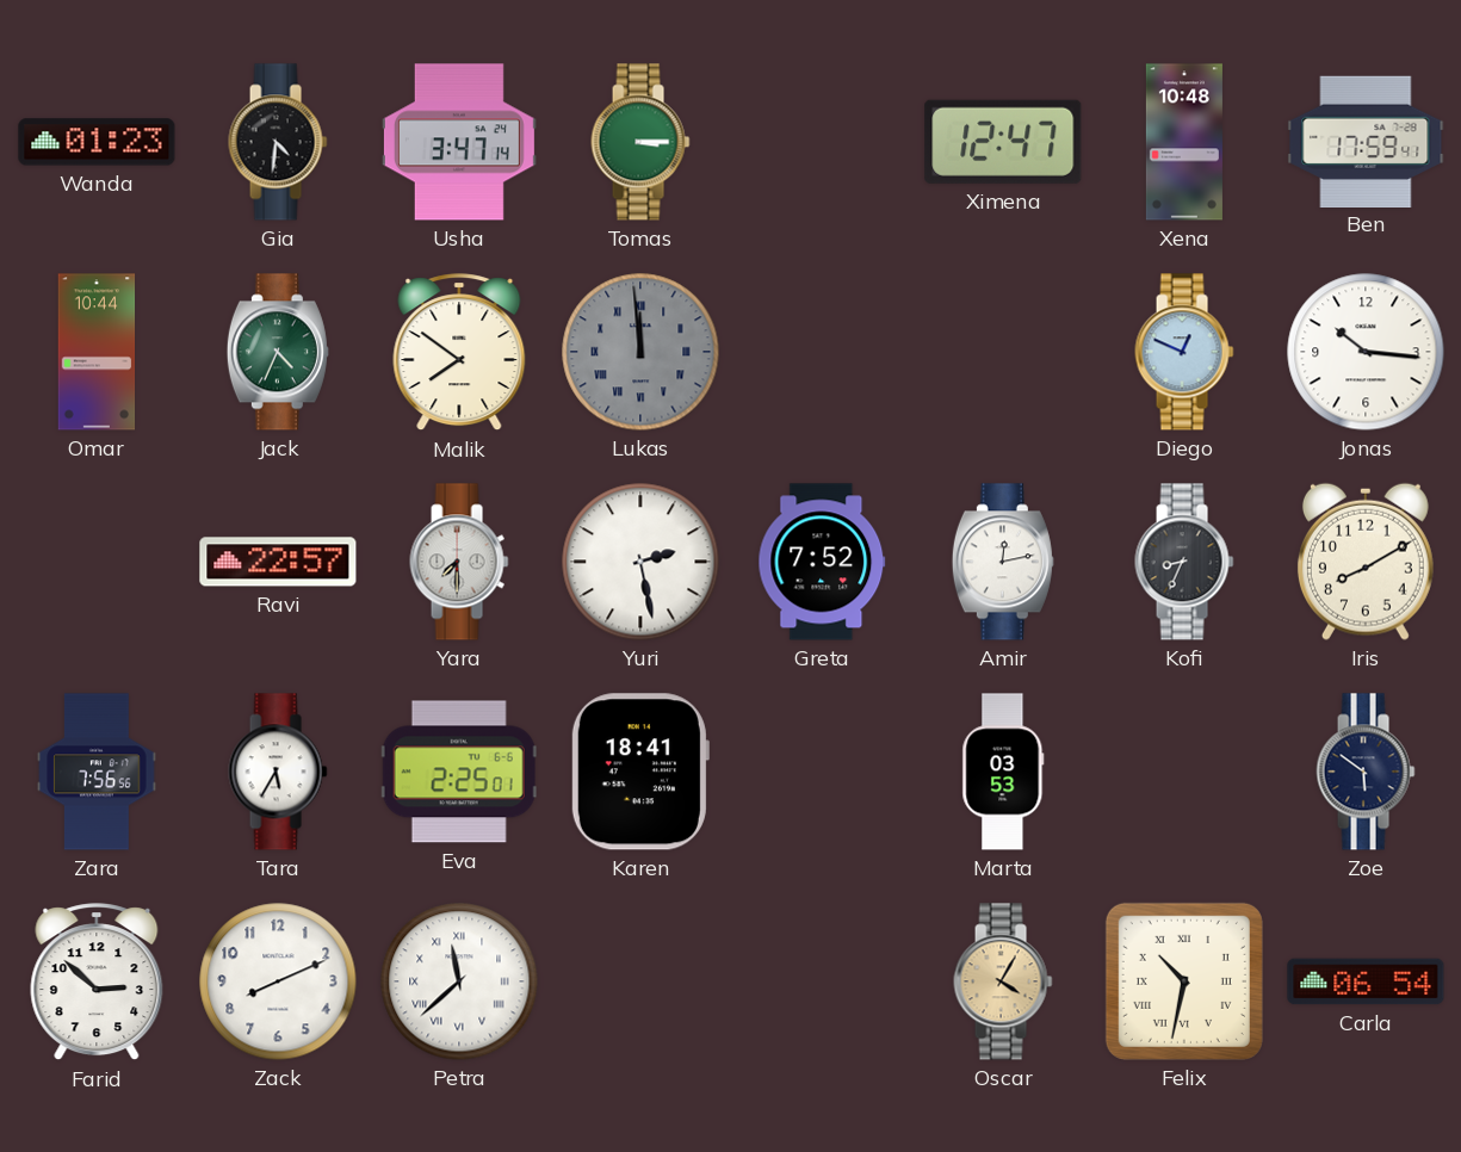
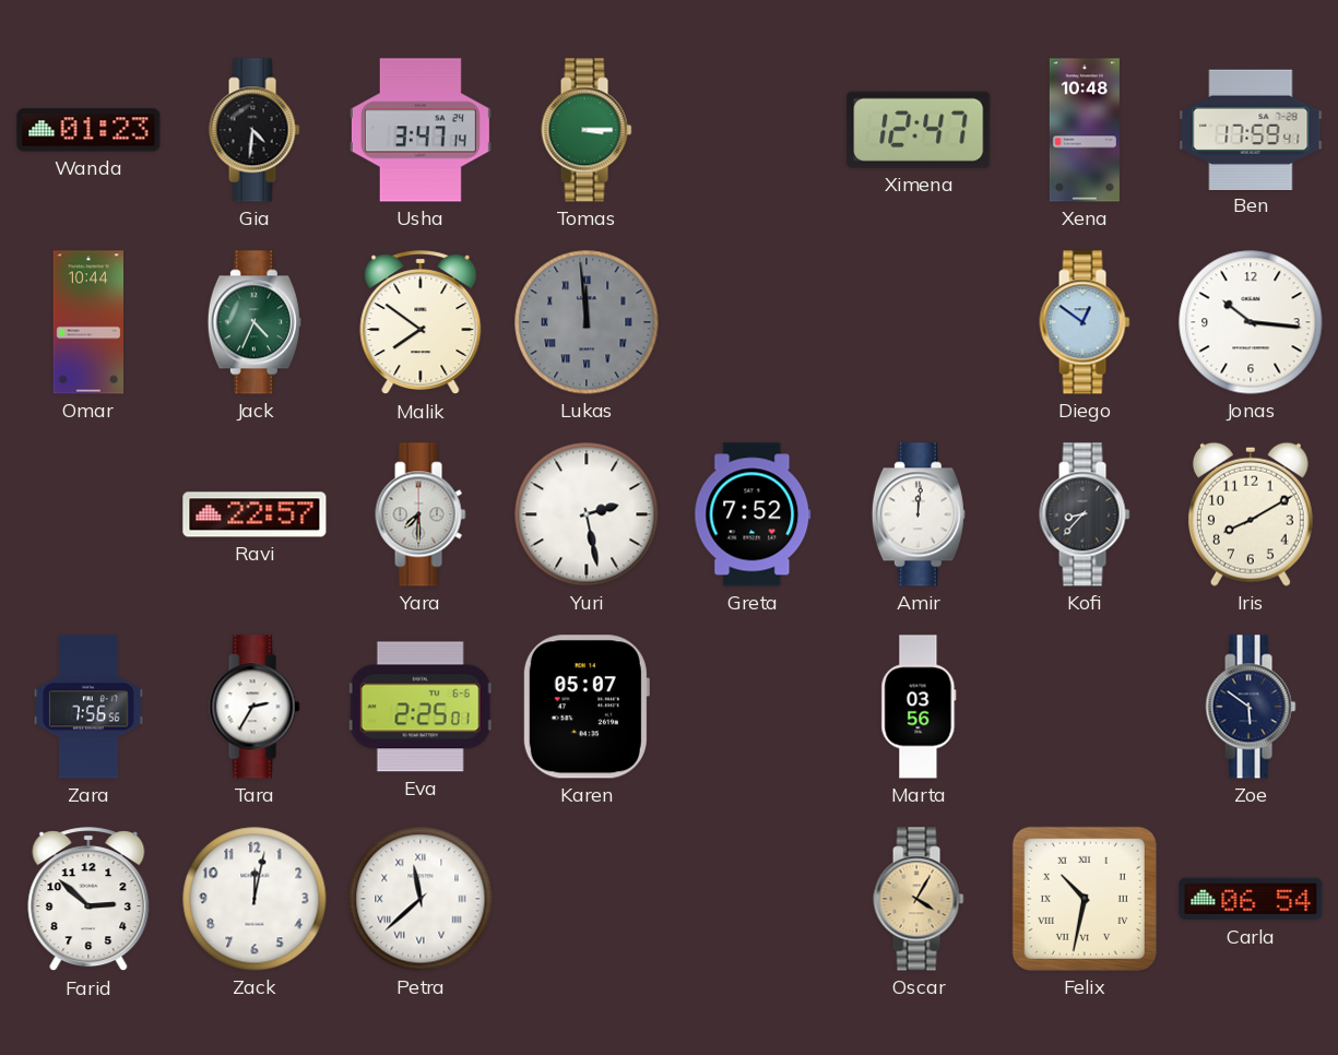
Diego: 12:49 -> 12:51
Amir: 12:13 -> 12:01
Kofi: 8:34 -> 8:37
Tara: 5:35 -> 2:35
Karen: 18:41 -> 05:07
Marta: 03:53 -> 03:56
Zack: 8:11 -> 12:02
